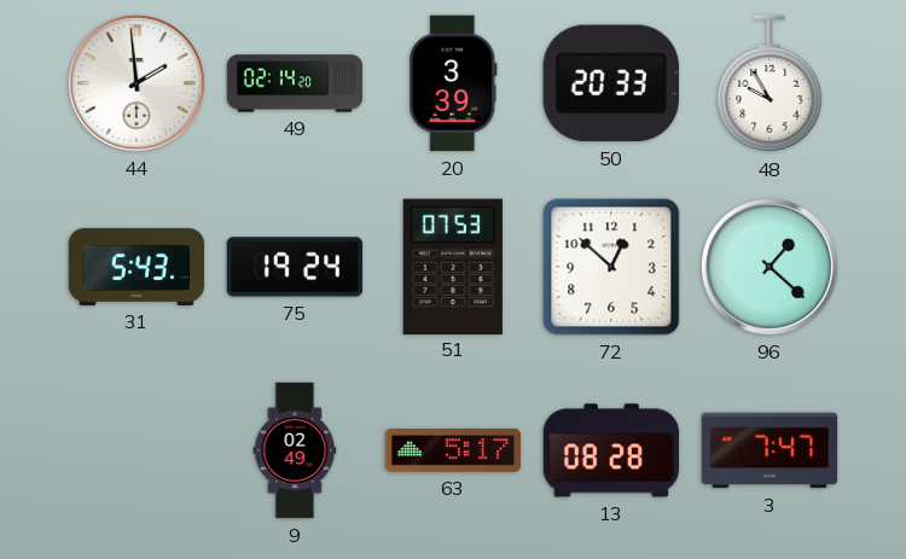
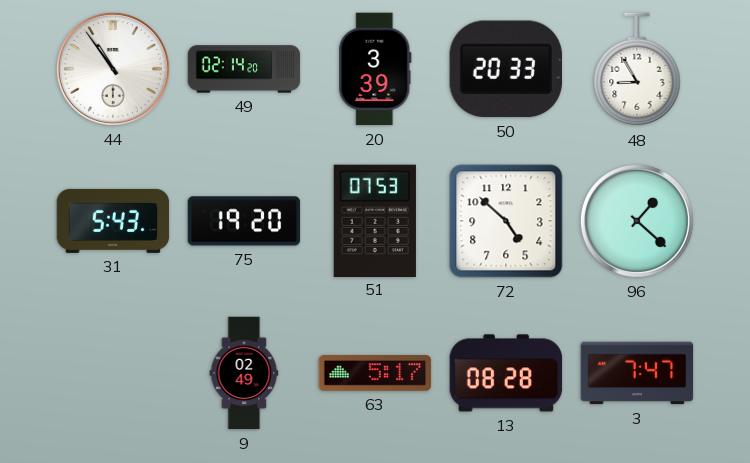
44: 1:59 -> 10:54
48: 9:55 -> 8:55
75: 19:24 -> 19:20
72: 12:52 -> 4:52
